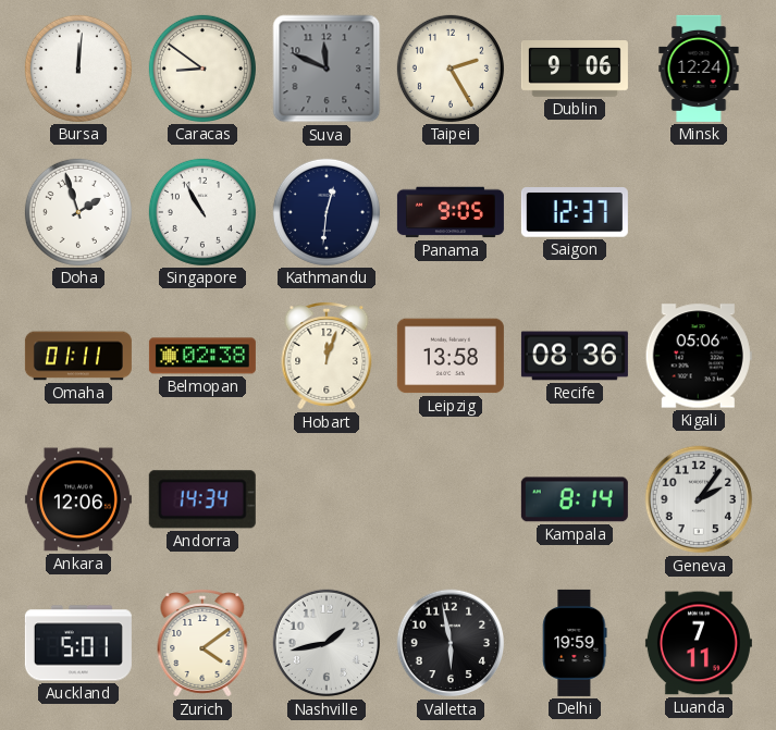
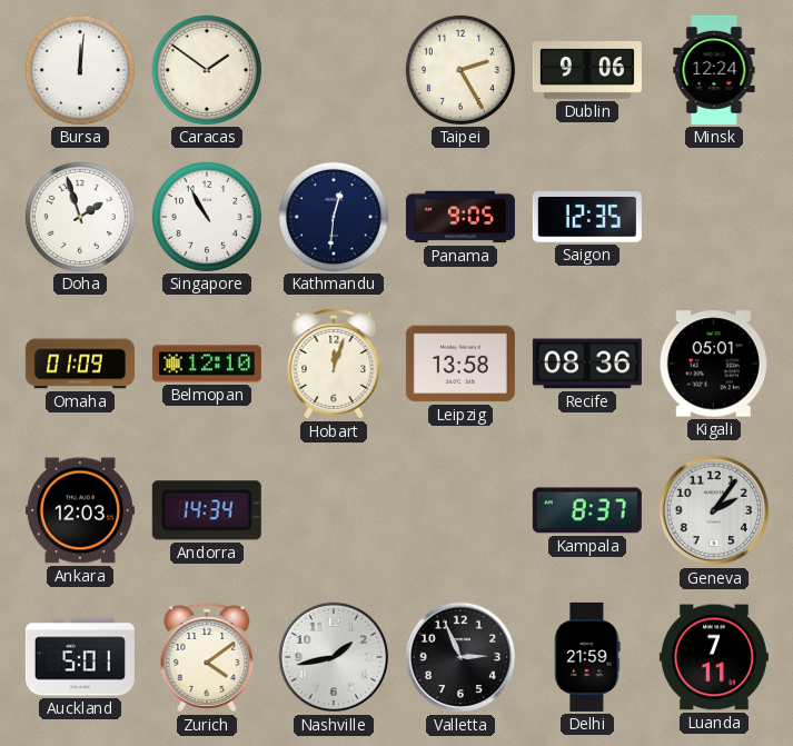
Caracas: 8:51 -> 1:51
Suva: 11:49 -> none
Saigon: 12:37 -> 12:35
Omaha: 01:11 -> 01:09
Belmopan: 02:38 -> 12:10
Kigali: 05:06 -> 05:01
Ankara: 12:06 -> 12:03
Kampala: 8:14 -> 8:37
Valletta: 5:58 -> 2:56
Delhi: 19:59 -> 21:59
